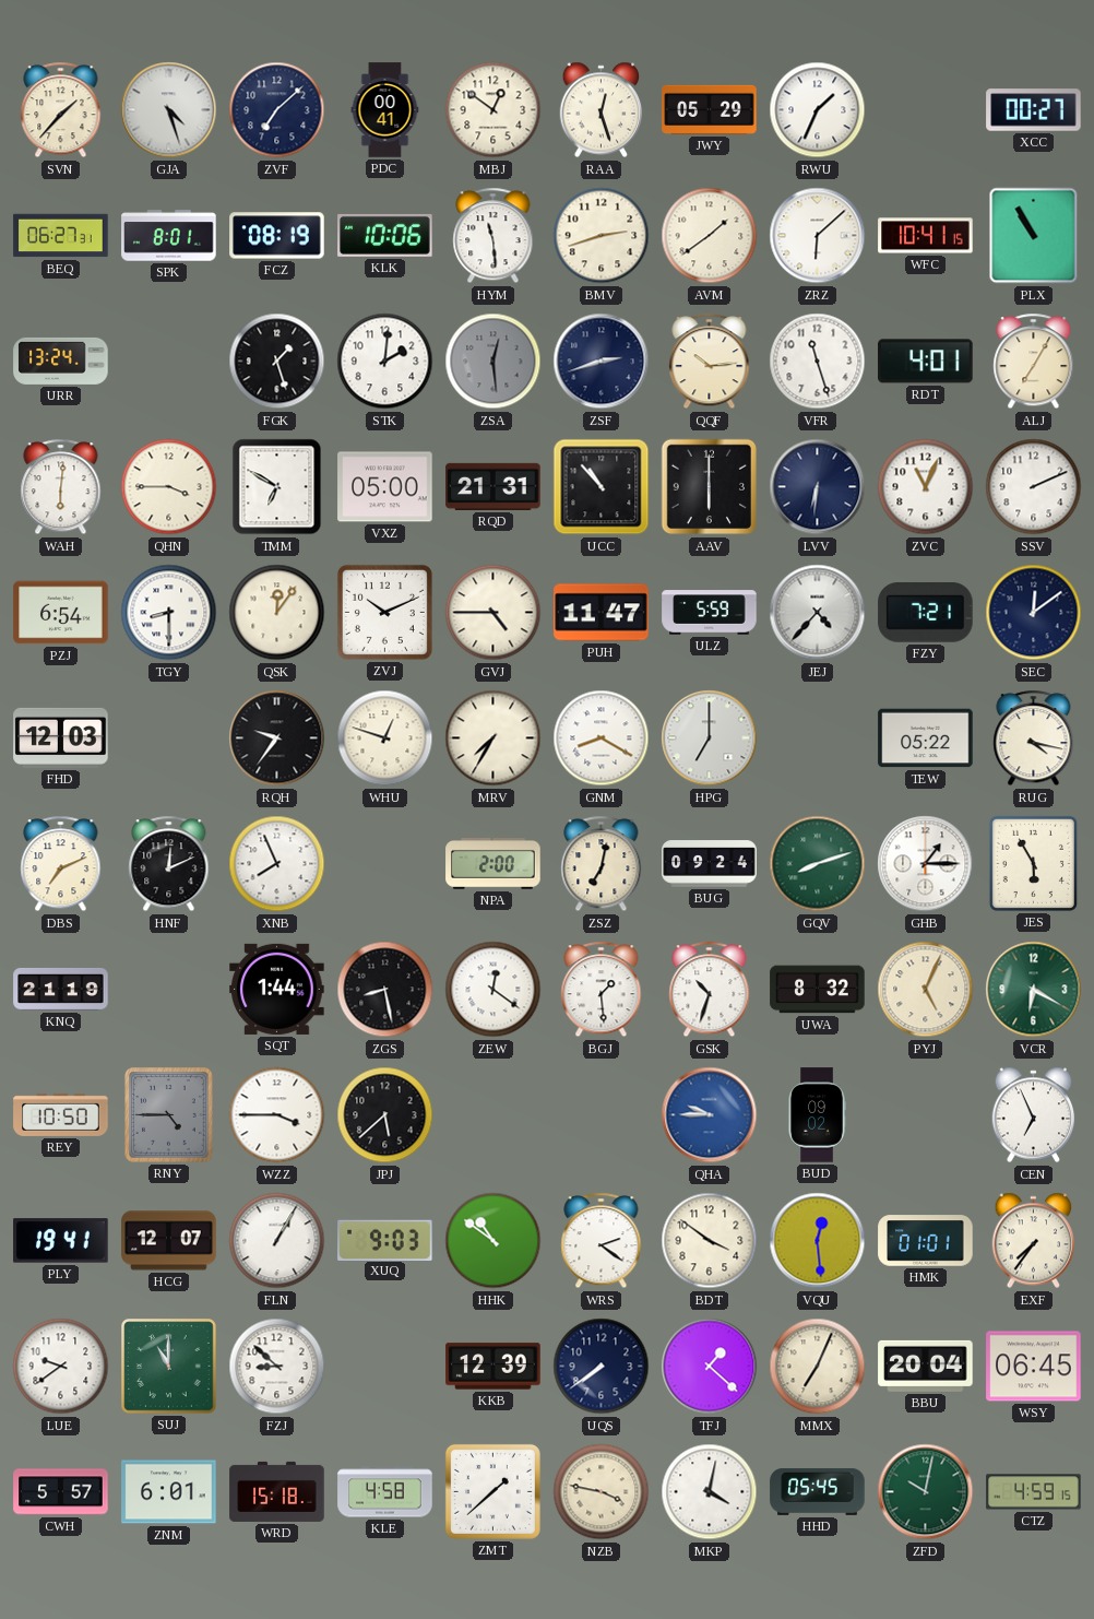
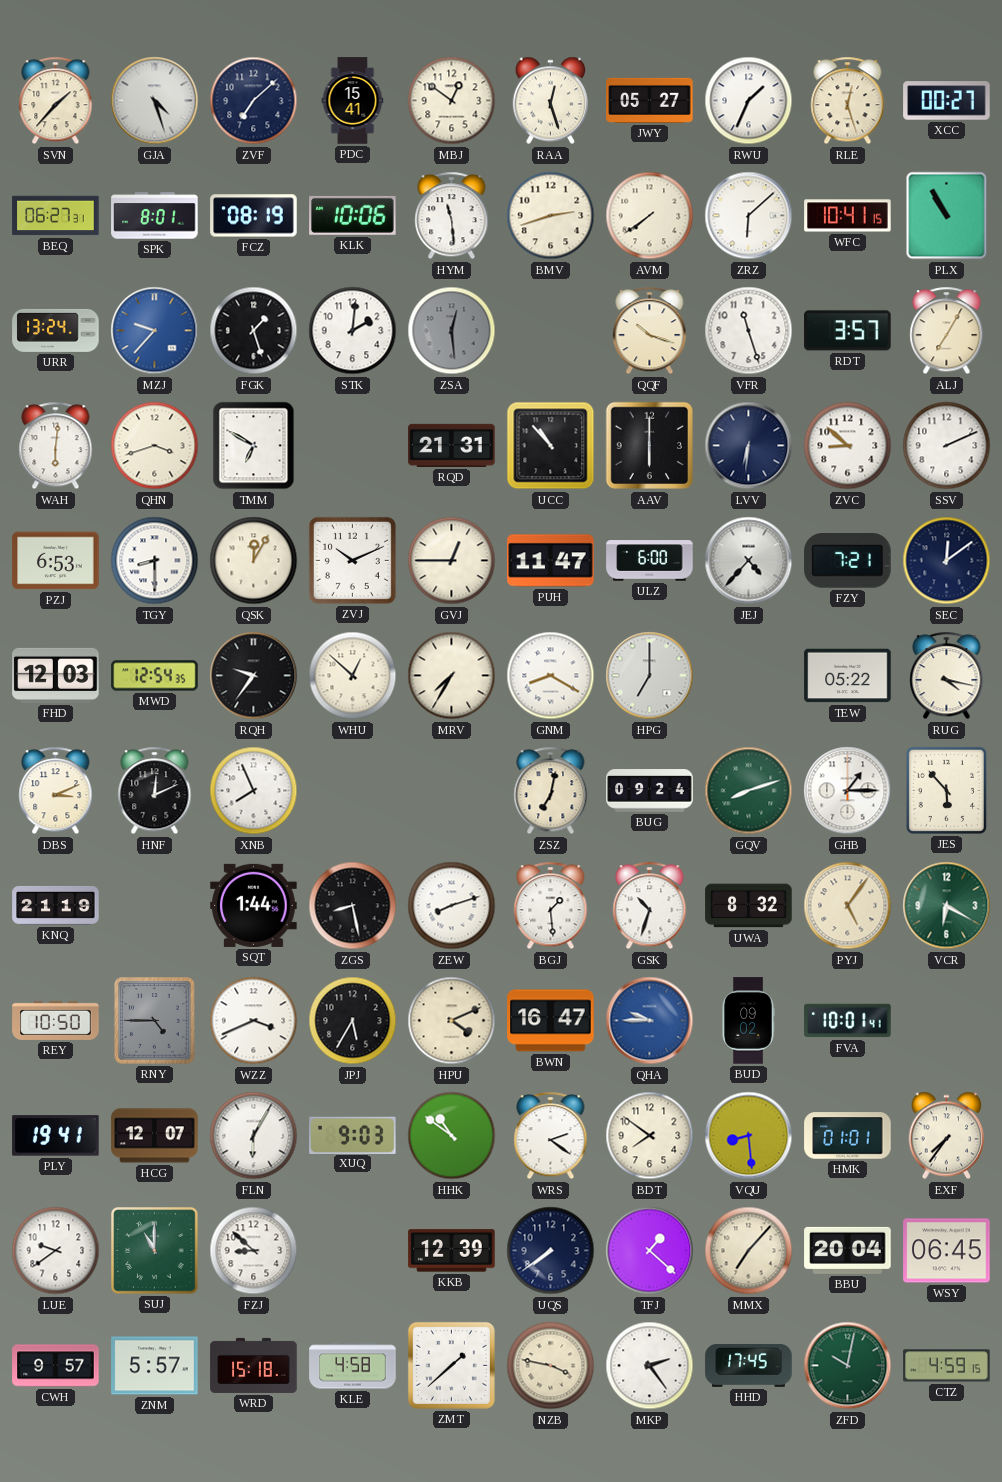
PDC: 00:41 -> 15:41
JWY: 05:29 -> 05:27
RLE: none -> 12:27
AVM: 1:39 -> 7:39
MZJ: none -> 9:37
ZSF: 2:42 -> none
QQF: 10:14 -> 10:18
RDT: 4:01 -> 3:57
QHN: 3:45 -> 3:42
VXZ: 05:00 -> none
ZVC: 11:04 -> 8:52
PZJ: 6:54 -> 6:53
QSK: 12:06 -> 12:05
GVJ: 4:45 -> 12:45
ULZ: 5:59 -> 6:00
MWD: none -> 12:54
WHU: 12:48 -> 12:52
DBS: 7:11 -> 3:11
NPA: 2:00 -> none
JES: 5:55 -> 5:53
ZEW: 12:21 -> 8:12
PYJ: 5:04 -> 5:06
WZZ: 3:45 -> 3:41
JPJ: 5:38 -> 5:35
HPU: none -> 4:11
BWN: none -> 16:47
FVA: none -> 10:01
CEN: 6:56 -> none
FLN: 1:05 -> 6:05
BDT: 3:51 -> 7:51
VQU: 12:29 -> 8:29
MMX: 7:04 -> 7:07
CWH: 5:57 -> 9:57
ZNM: 6:01 -> 5:57
MKP: 4:02 -> 2:24
HHD: 05:45 -> 17:45
